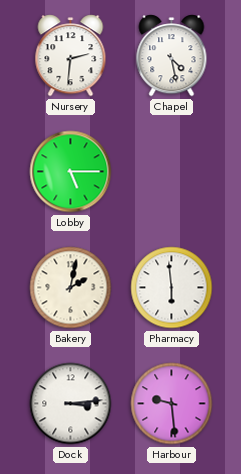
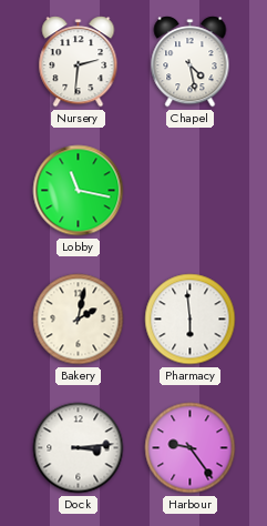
Lobby: 5:15 -> 11:17
Harbour: 9:29 -> 9:24
